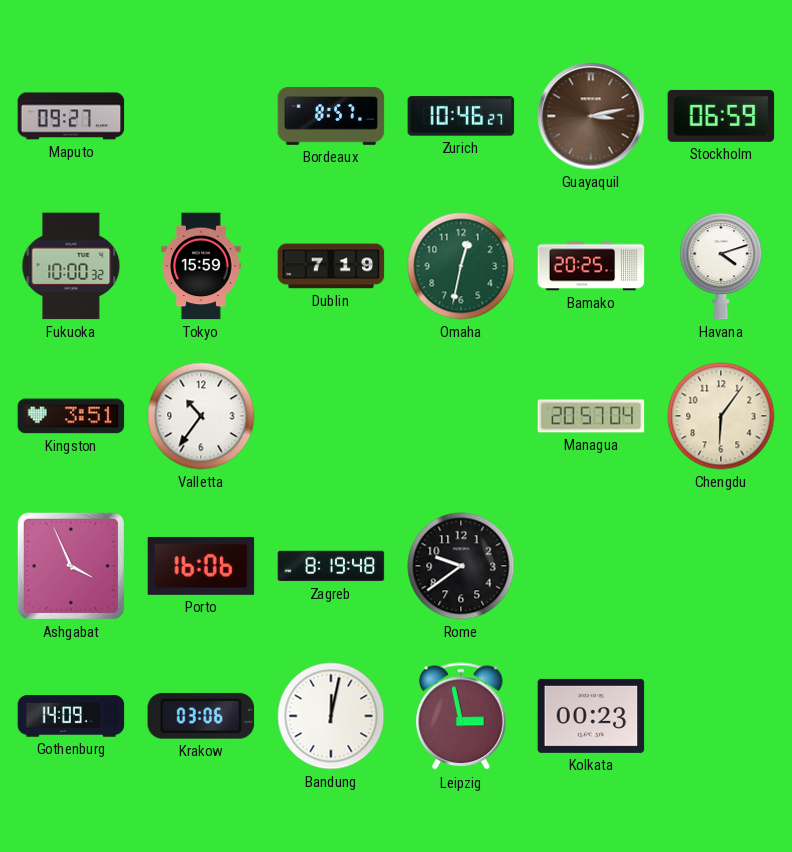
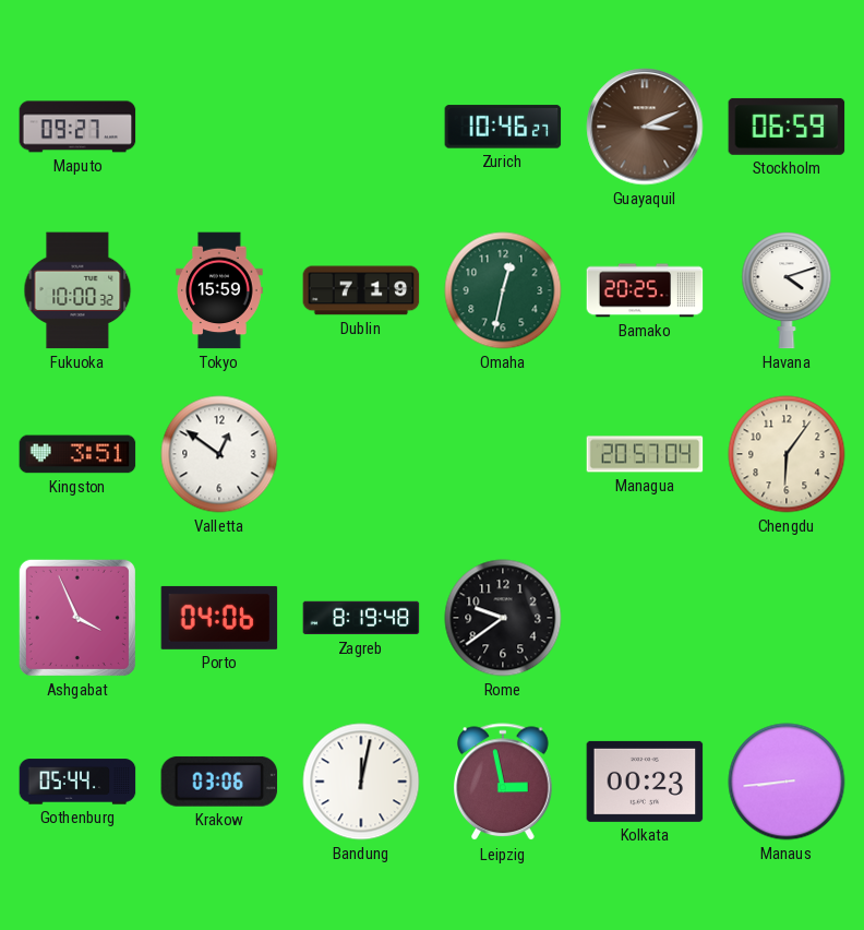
Bordeaux: 8:57 -> none
Guayaquil: 3:13 -> 3:11
Valletta: 10:36 -> 12:51
Porto: 16:06 -> 04:06
Gothenburg: 14:09 -> 05:44
Manaus: none -> 8:44
